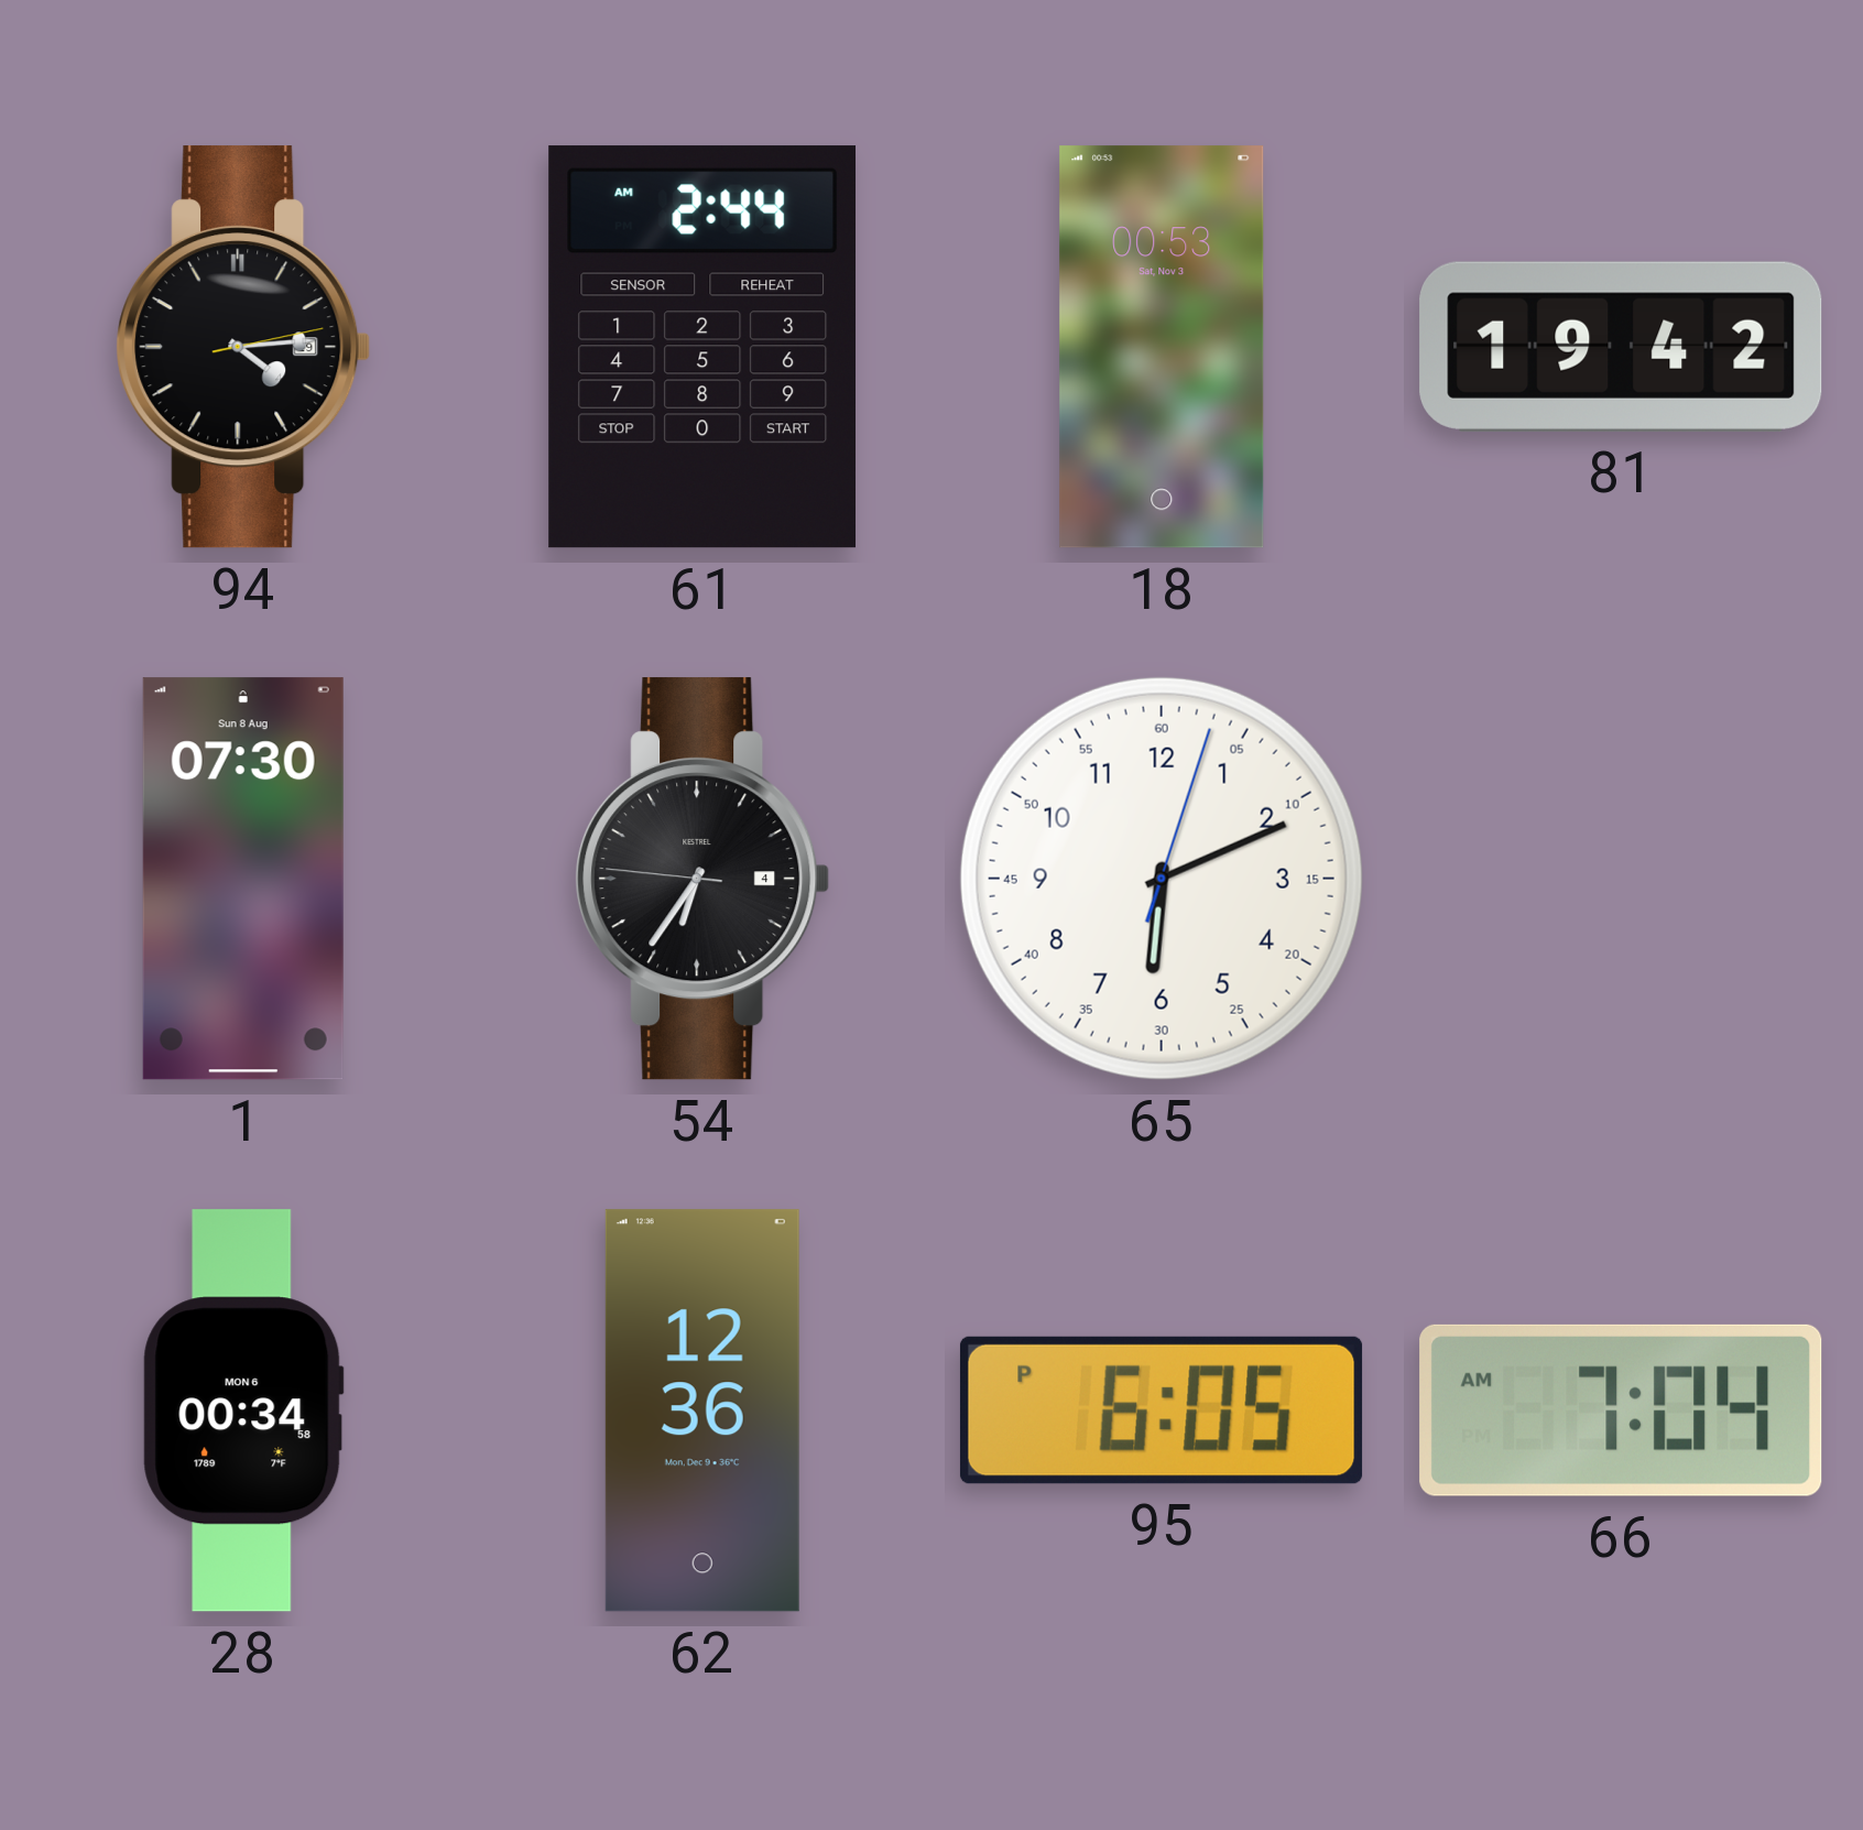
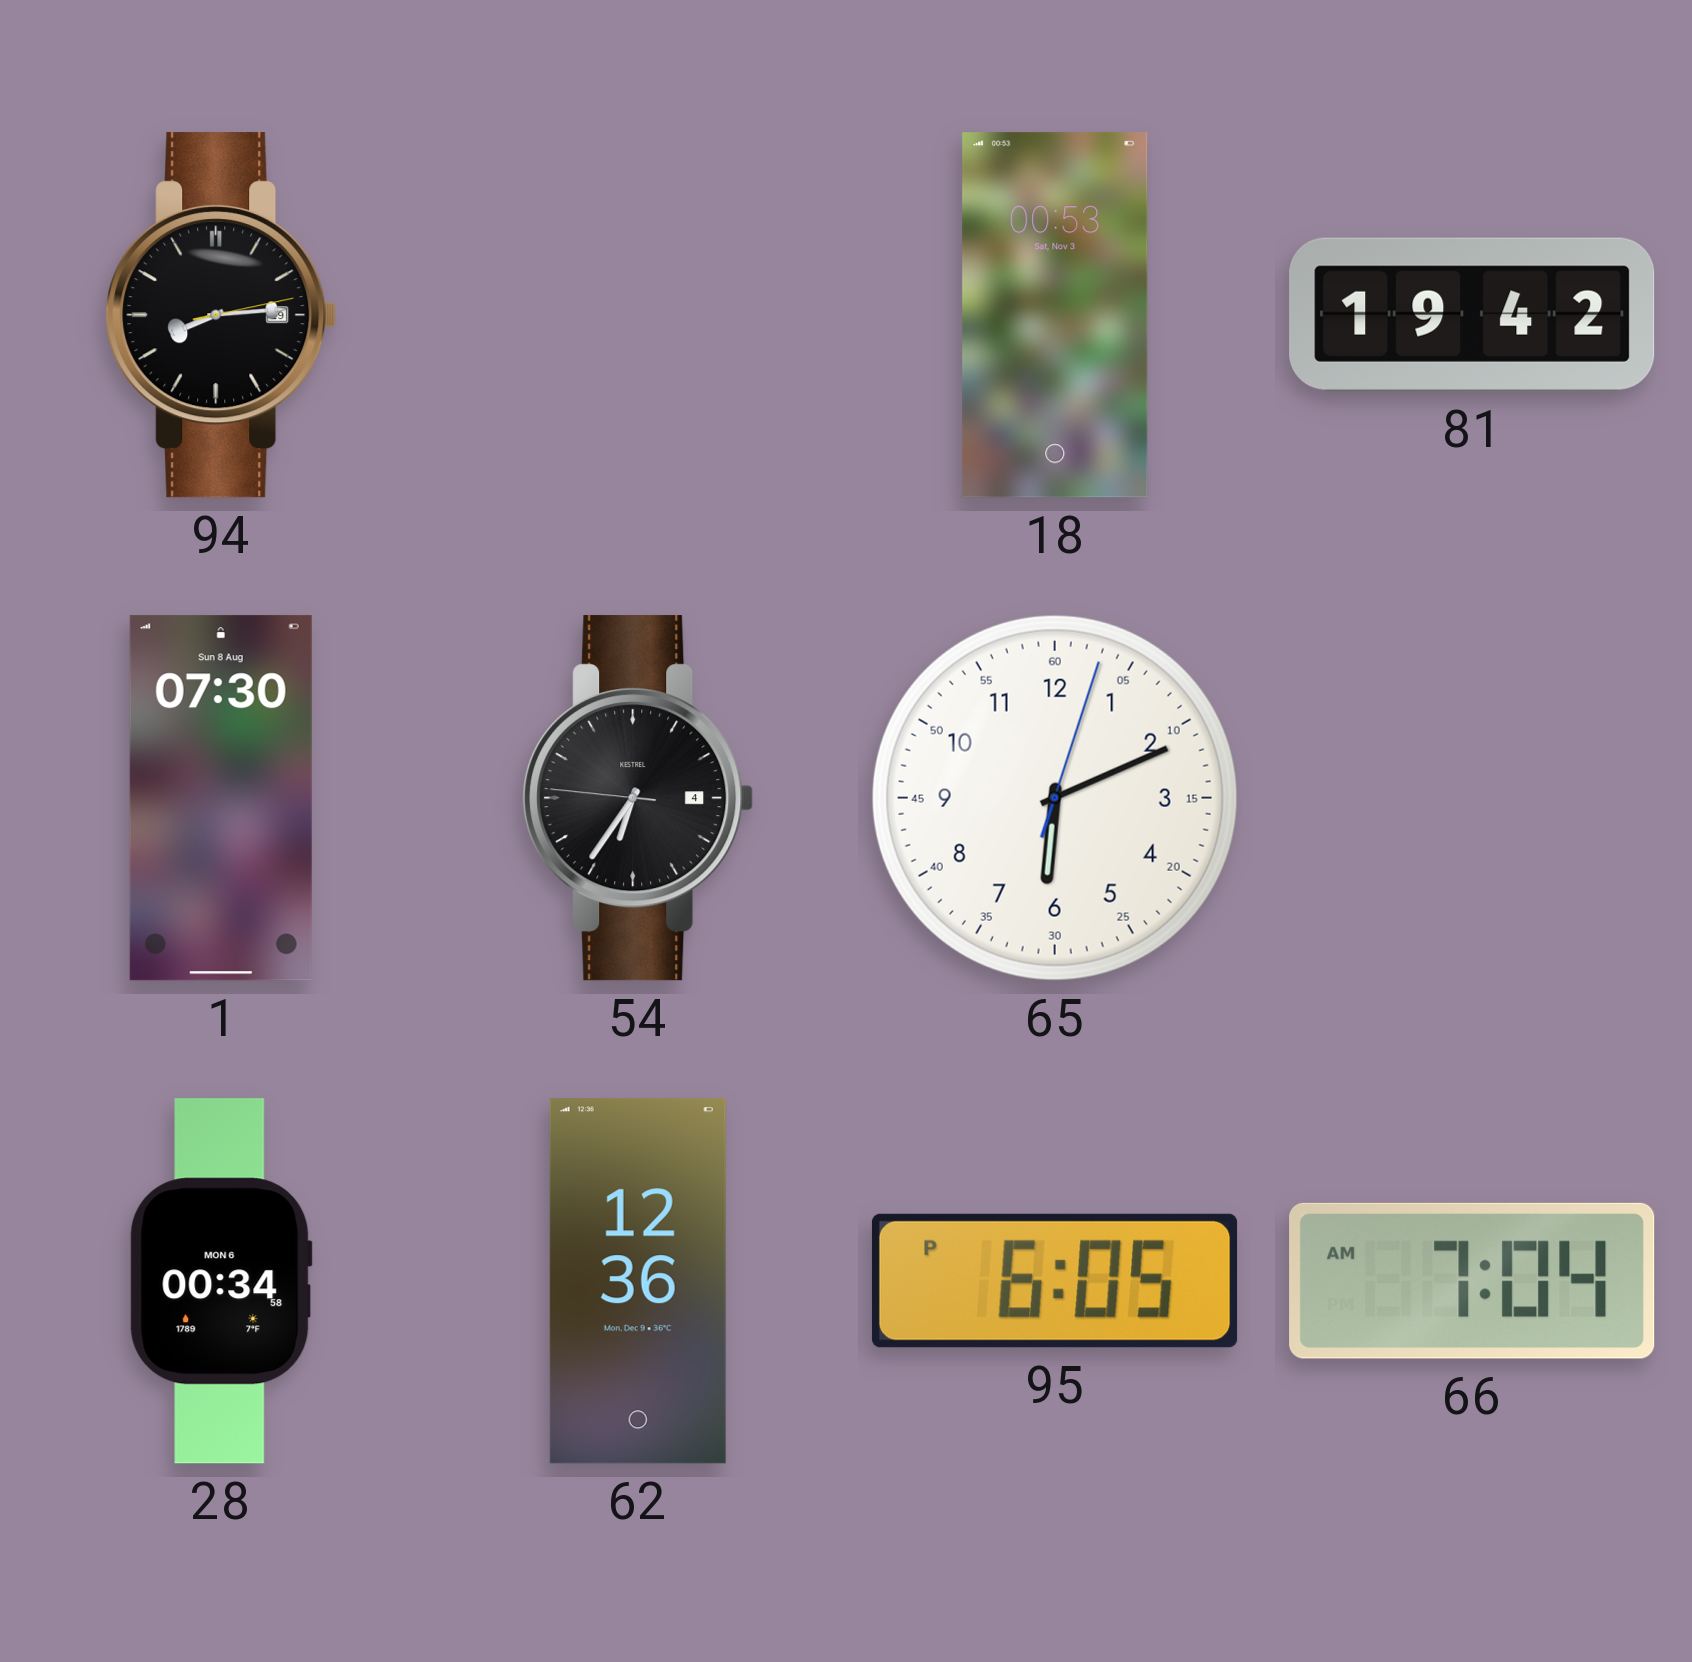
94: 4:14 -> 8:14
61: 2:44 -> none
